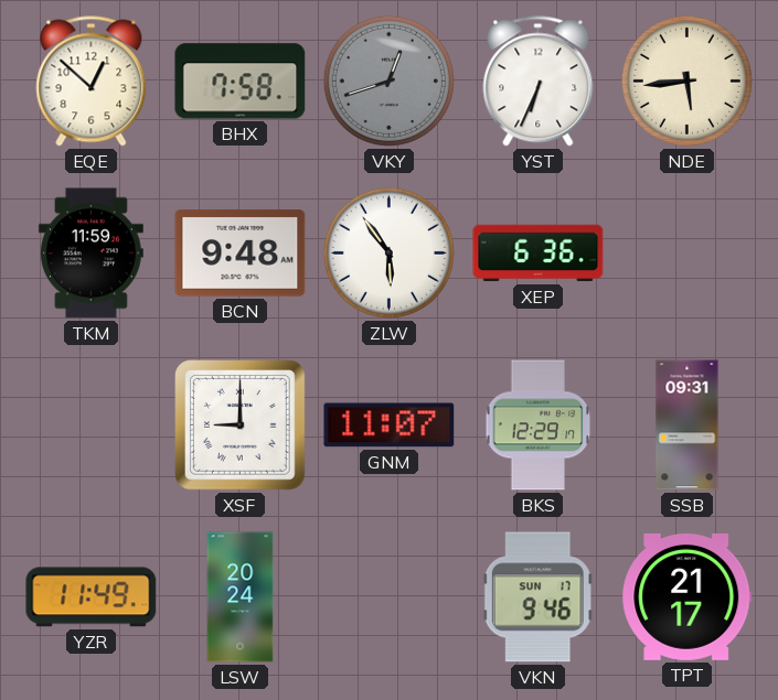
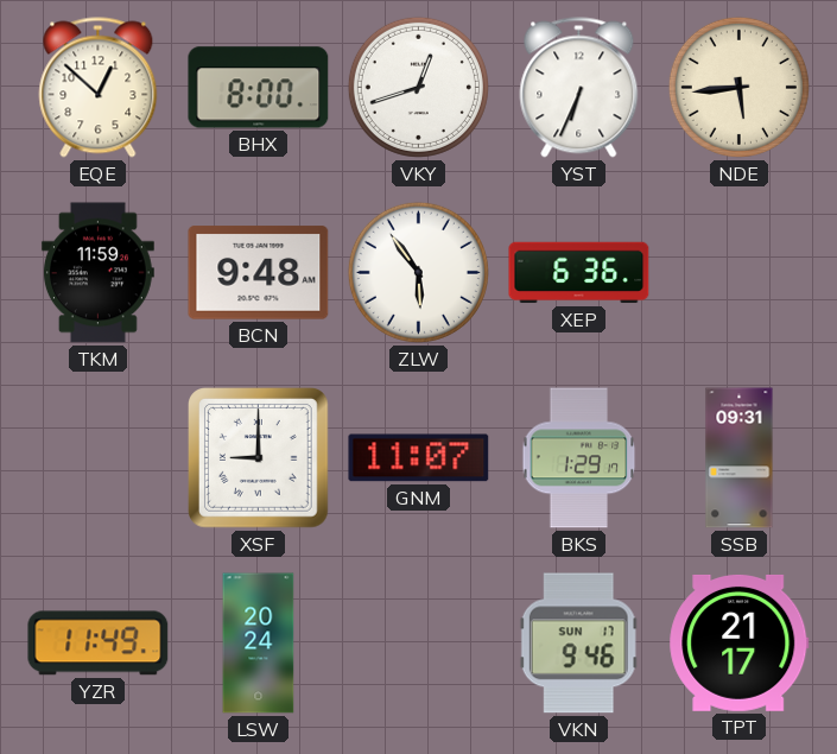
BHX: 7:58 -> 8:00
VKY dial: grey -> white
BKS: 12:29 -> 1:29
